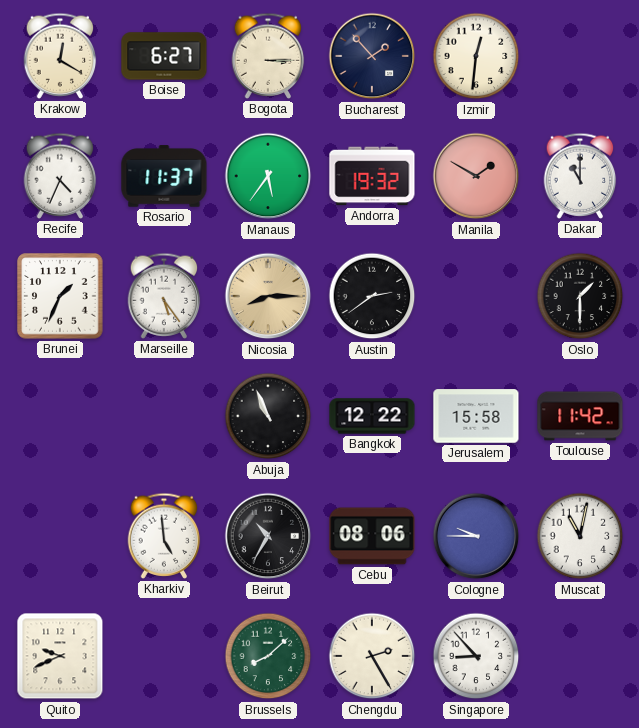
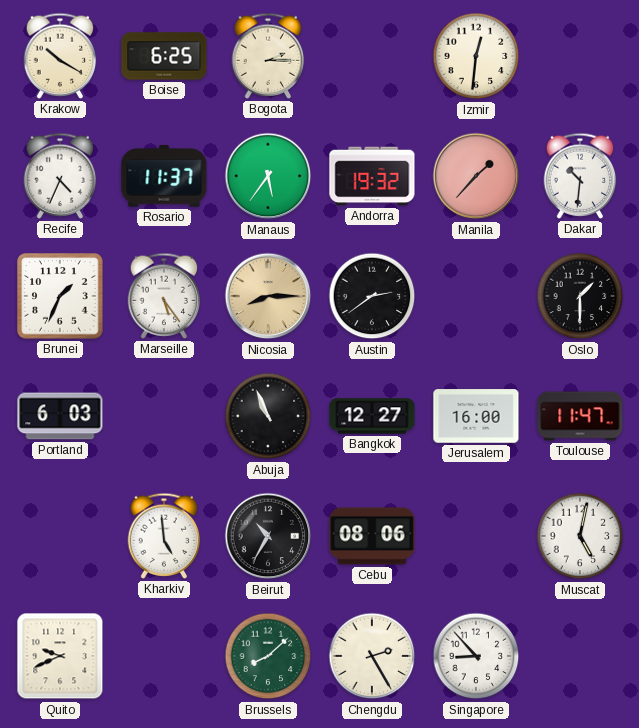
Krakow: 12:20 -> 10:20
Boise: 6:27 -> 6:25
Bogota: 3:15 -> 2:15
Bucharest: 1:53 -> none
Manila: 1:50 -> 1:37
Dakar: 11:00 -> 10:31
Portland: none -> 6:03
Bangkok: 12:22 -> 12:27
Jerusalem: 15:58 -> 16:00
Toulouse: 11:42 -> 11:47
Cologne: 9:45 -> none
Muscat: 11:02 -> 5:02
